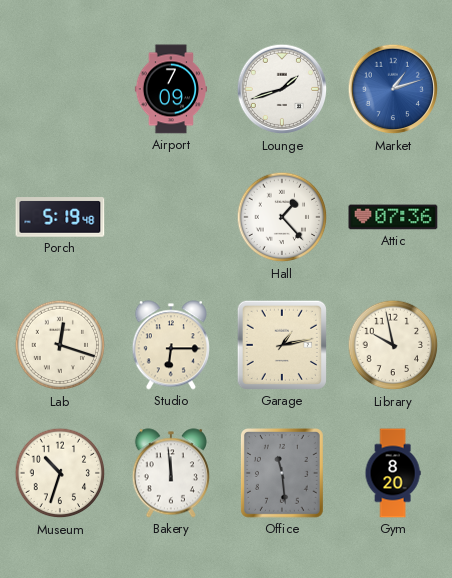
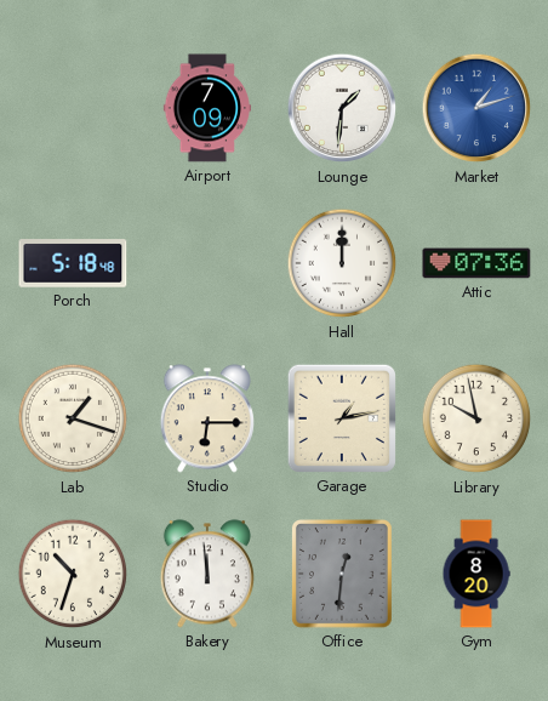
Lounge: 1:42 -> 1:31
Porch: 5:19 -> 5:18
Hall: 1:23 -> 12:00
Lab: 12:18 -> 1:18
Office: 11:29 -> 12:31
